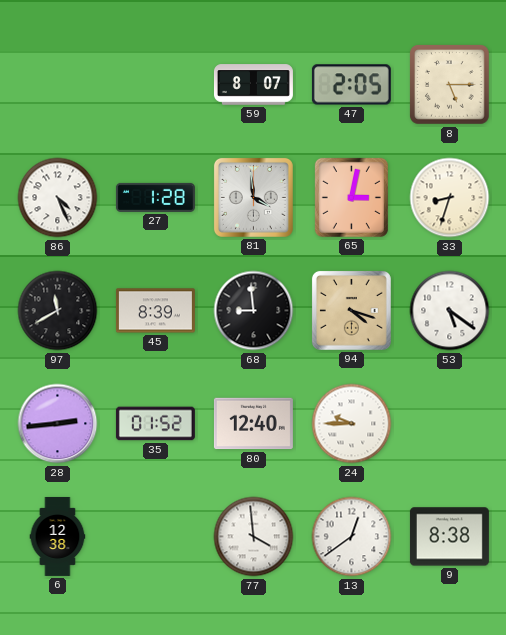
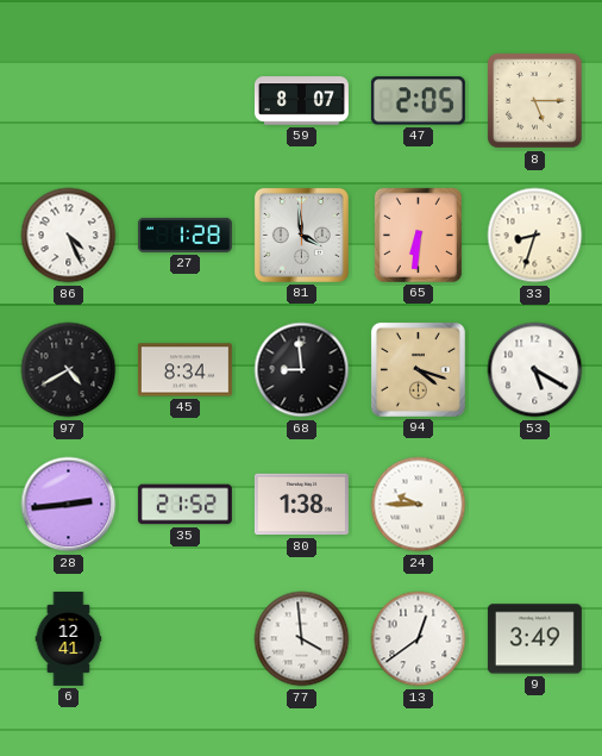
65: 3:02 -> 6:31
97: 11:40 -> 4:40
45: 8:39 -> 8:34
53: 5:21 -> 5:20
35: 01:52 -> 21:52
80: 12:40 -> 1:38
6: 12:38 -> 12:41
9: 8:38 -> 3:49
